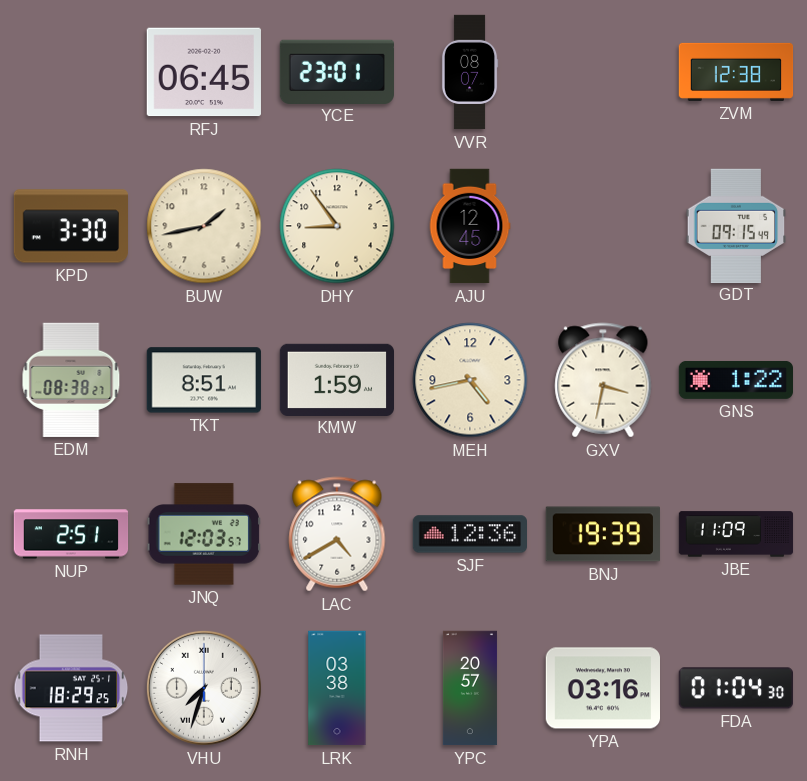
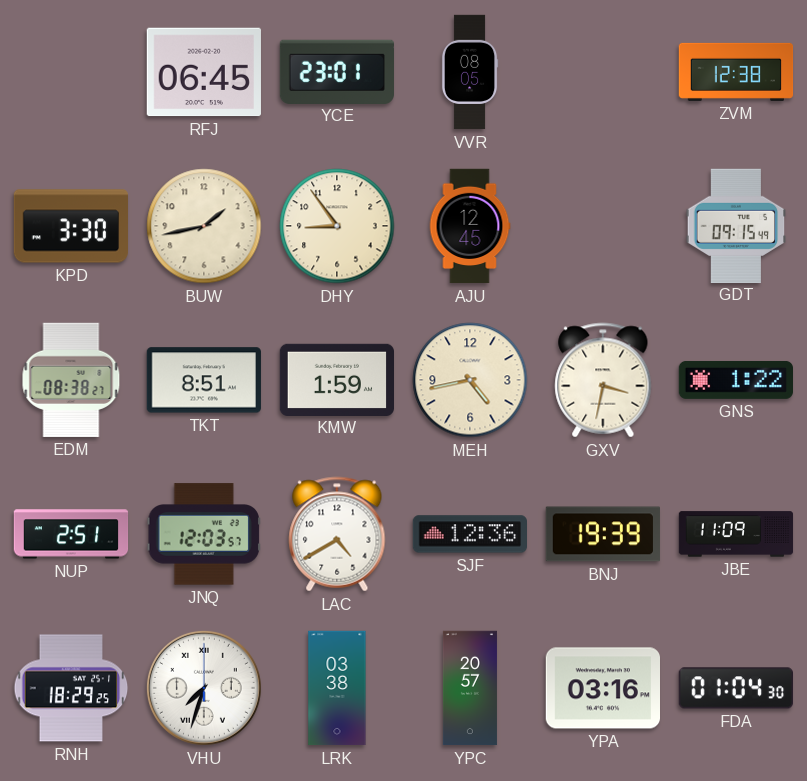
VVR: 08:07 -> 08:05
